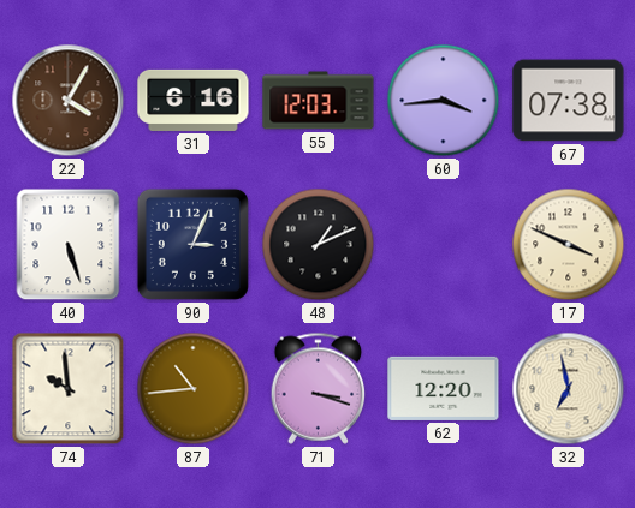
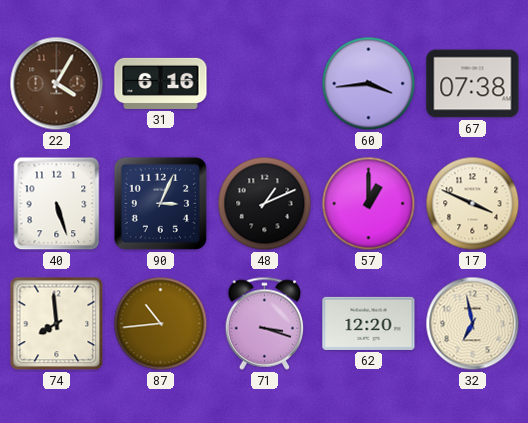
55: 12:03 -> none
57: none -> 1:00
74: 9:59 -> 7:59
